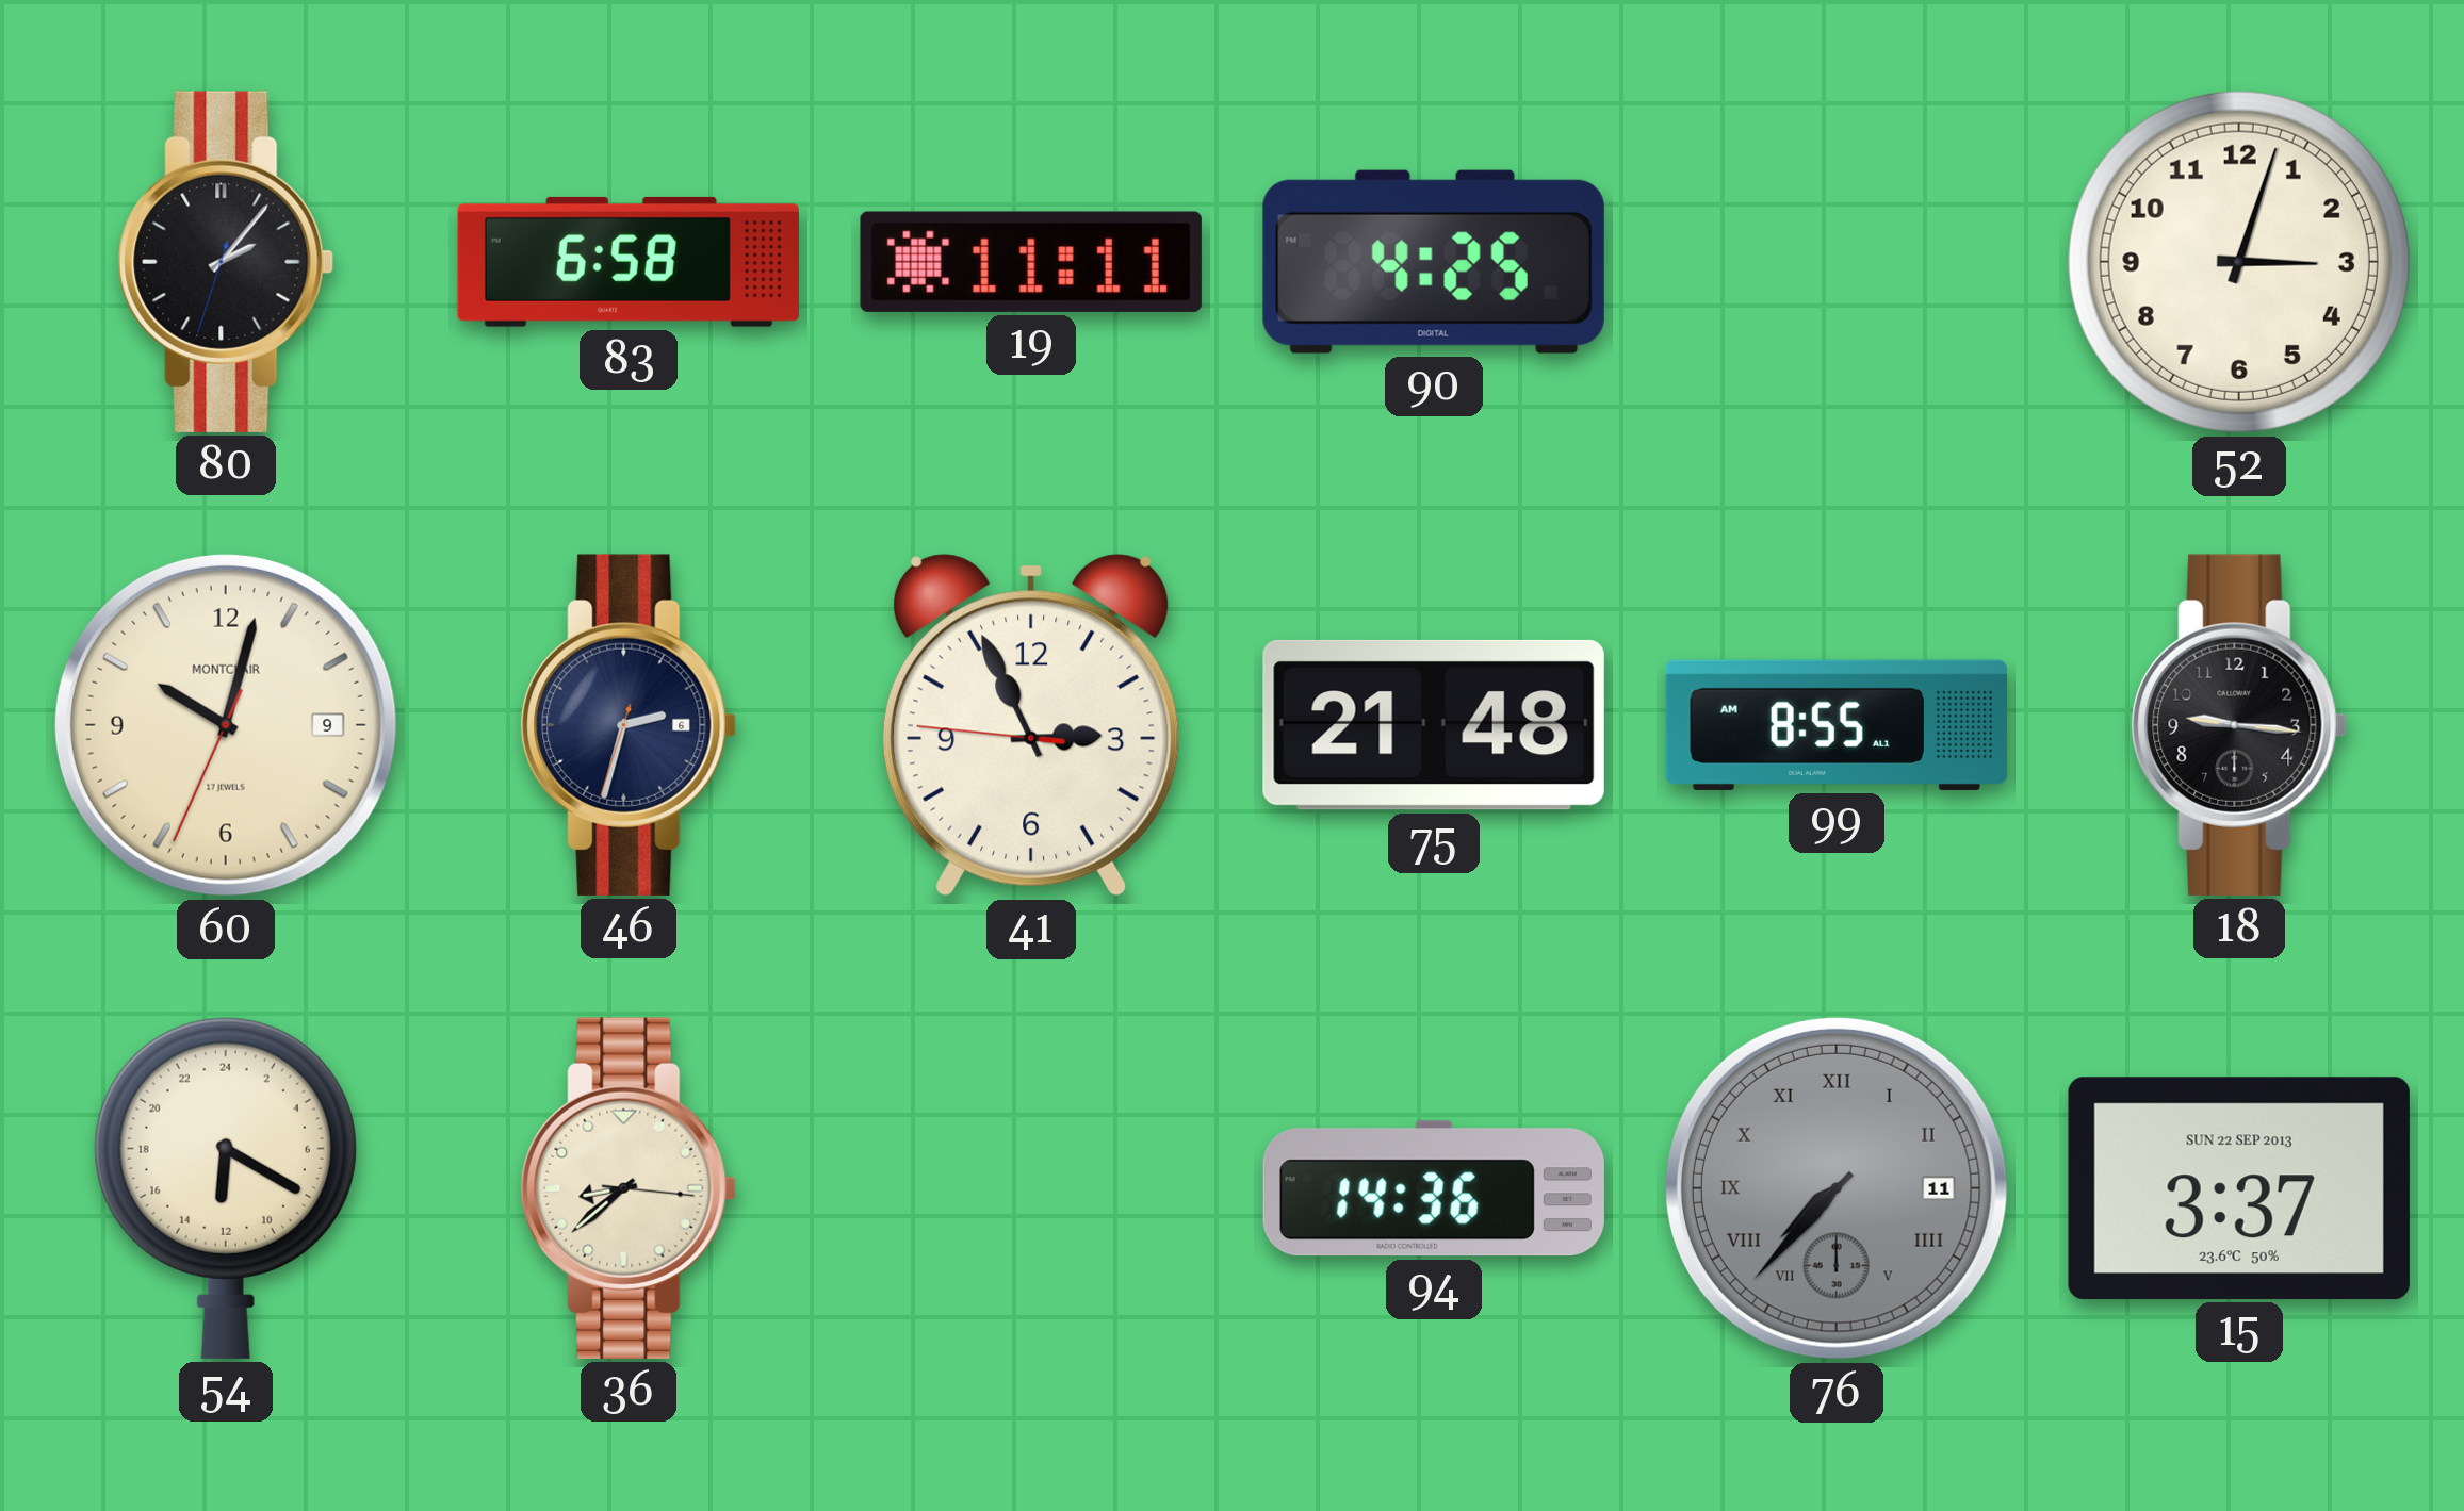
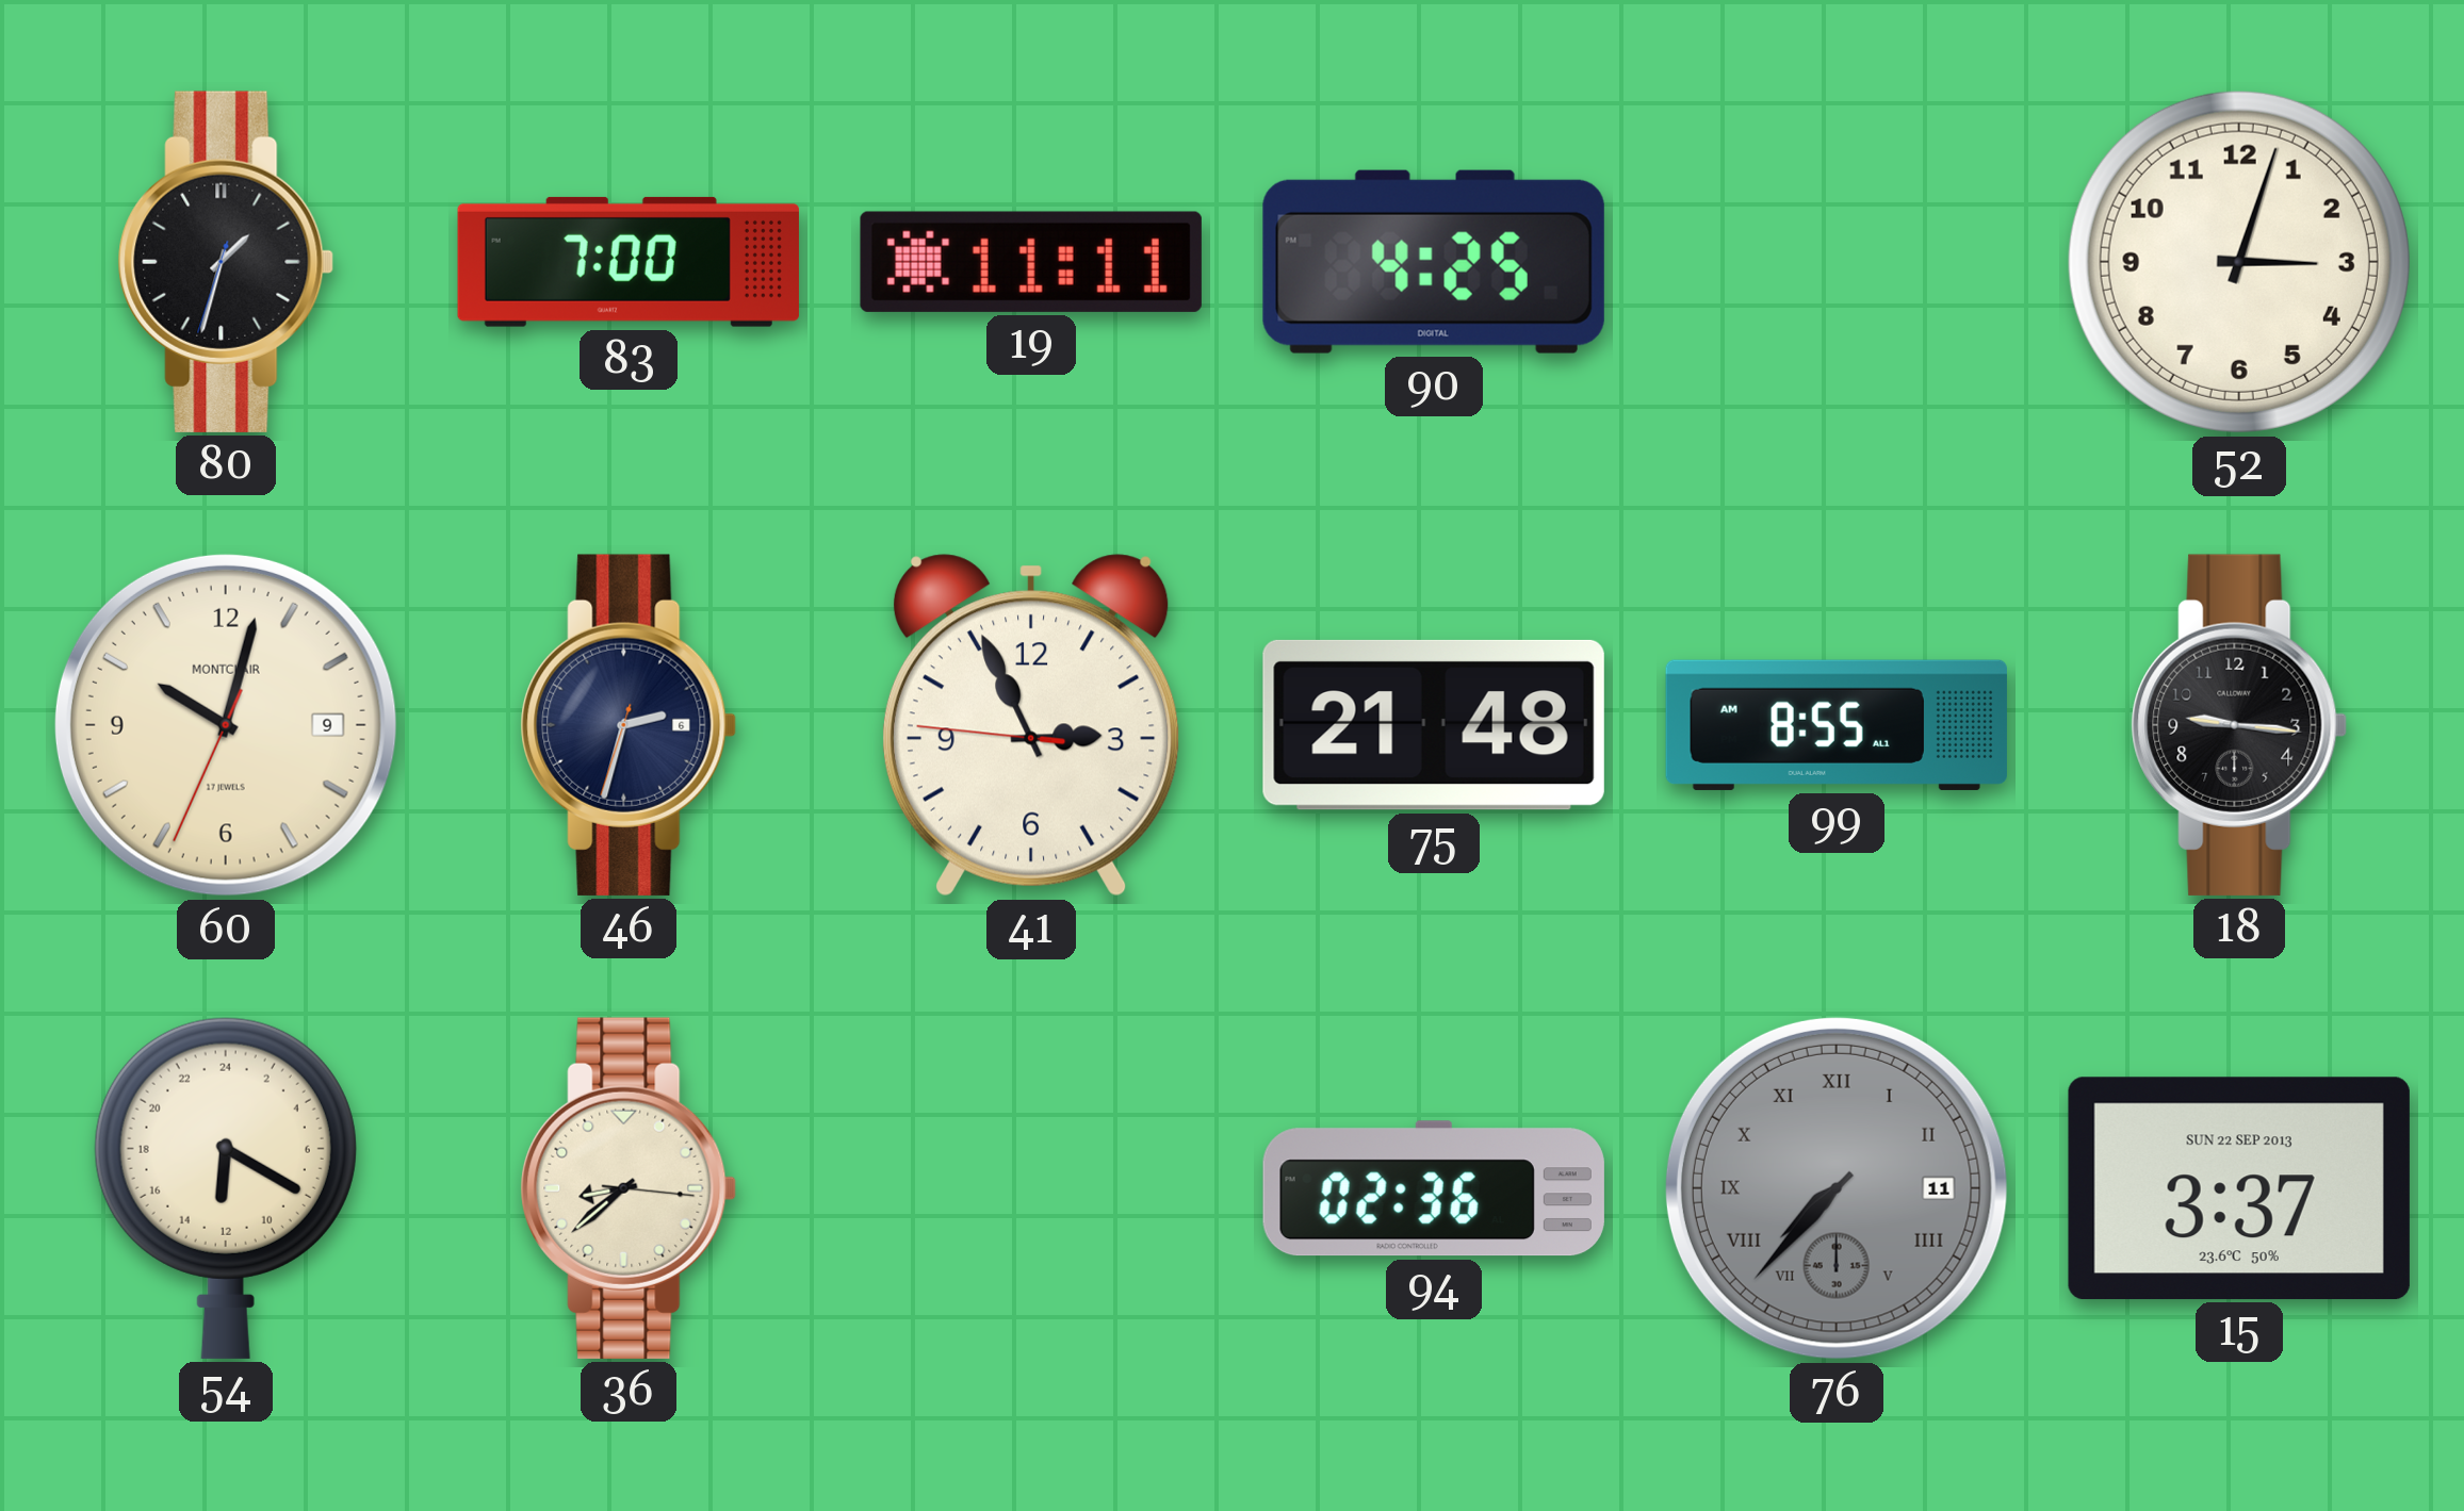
80: 2:06 -> 1:32
83: 6:58 -> 7:00
94: 14:36 -> 02:36
